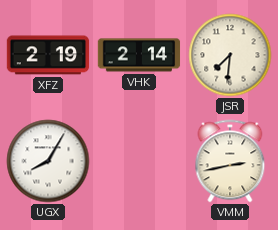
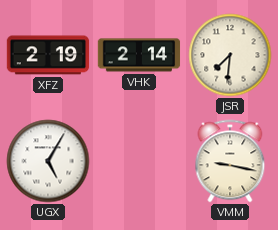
UGX: 8:05 -> 5:05
VMM: 2:43 -> 9:17
